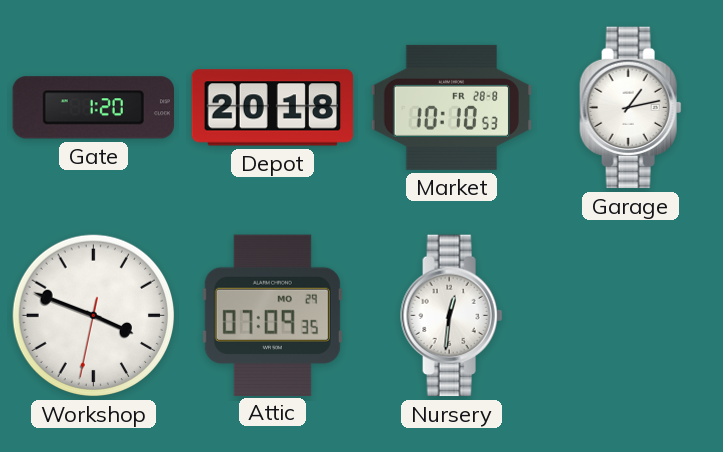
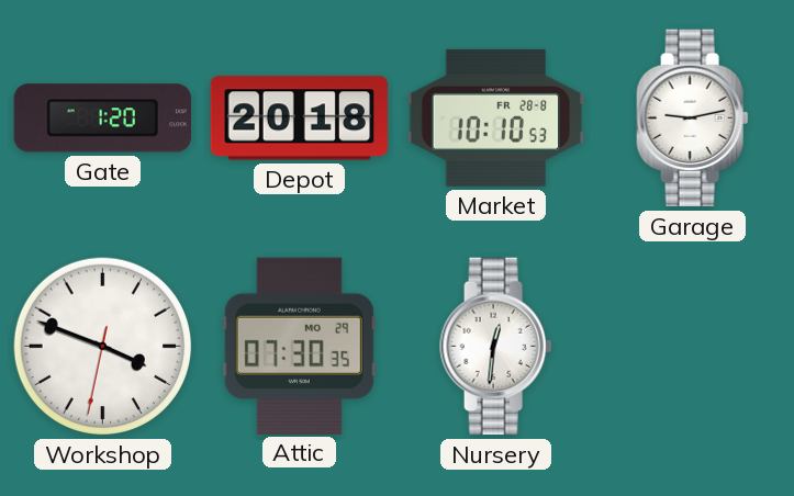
Garage: 1:13 -> 9:13
Attic: 07:09 -> 07:30
